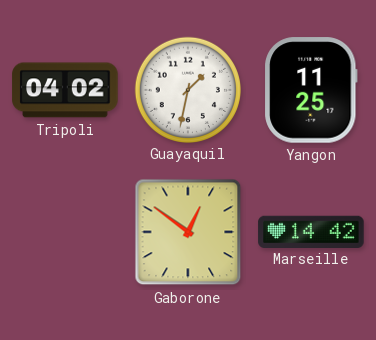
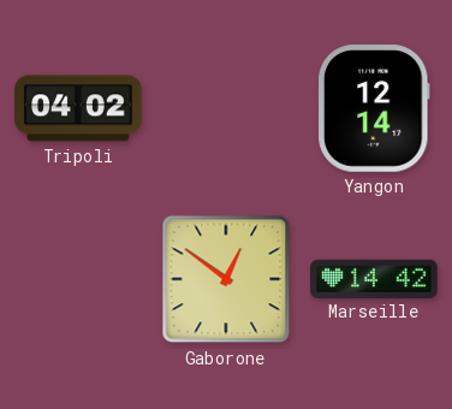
Guayaquil: 1:32 -> none
Yangon: 11:25 -> 12:14
